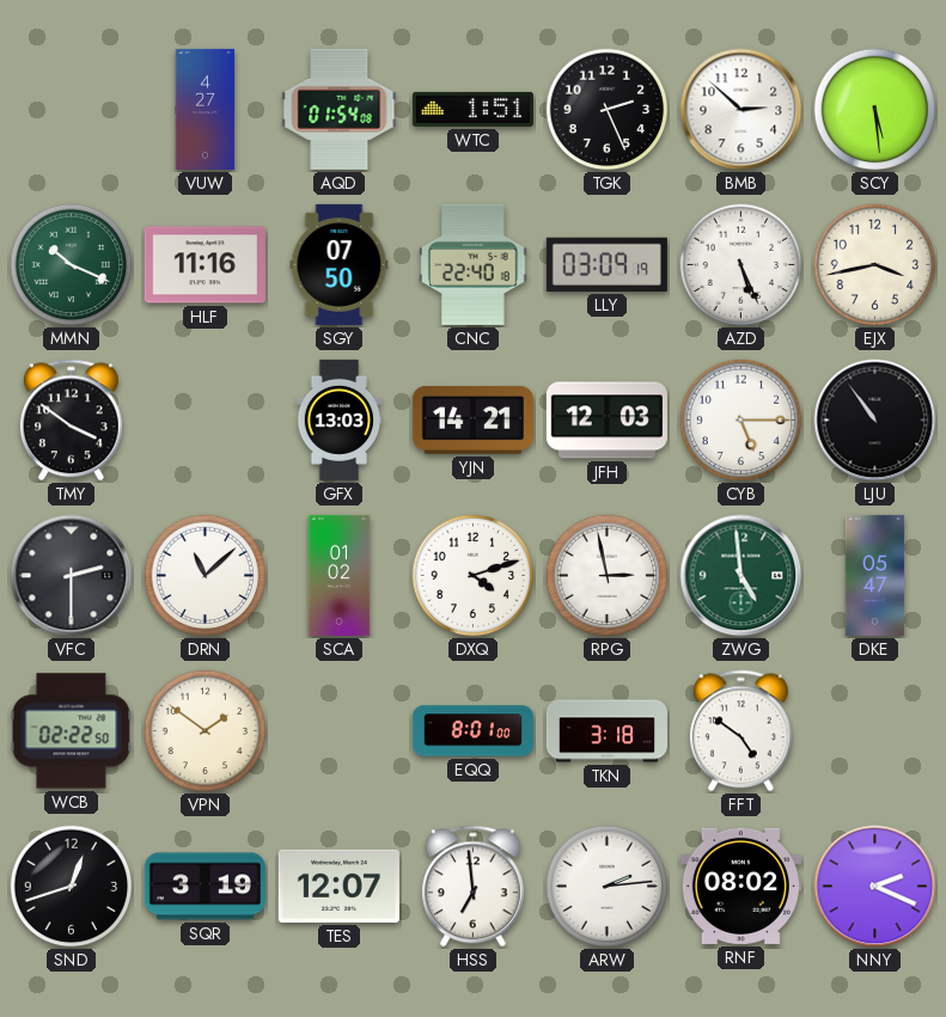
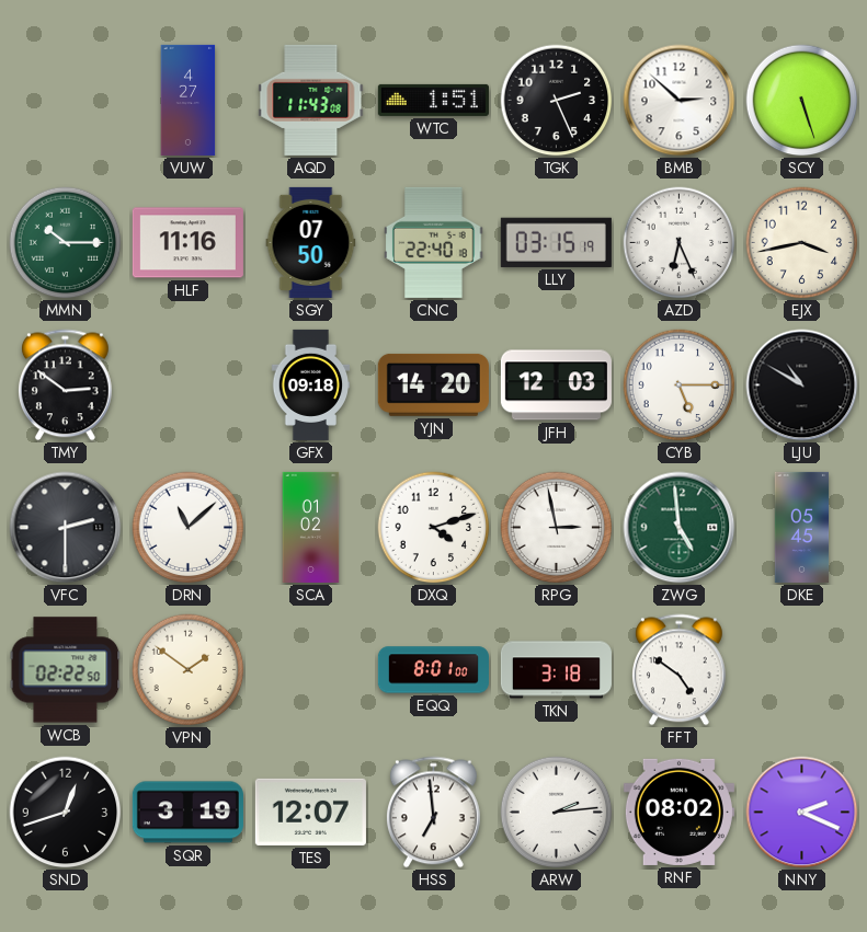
AQD: 01:54 -> 11:43
SCY: 5:29 -> 5:27
MMN: 10:19 -> 10:15
LLY: 03:09 -> 03:15
AZD: 5:26 -> 6:26
TMY: 3:51 -> 2:51
GFX: 13:03 -> 09:18
YJN: 14:21 -> 14:20
LJU: 10:54 -> 10:50
DKE: 05:47 -> 05:45
